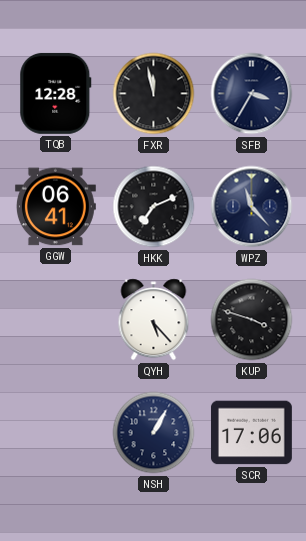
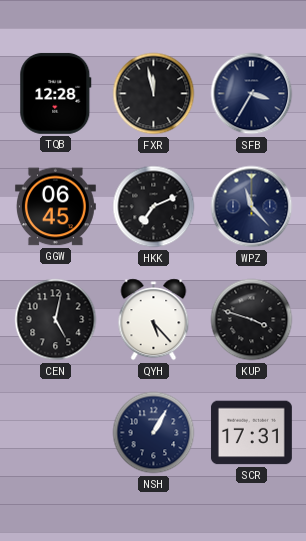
GGW: 06:41 -> 06:45
CEN: none -> 5:02
SCR: 17:06 -> 17:31
